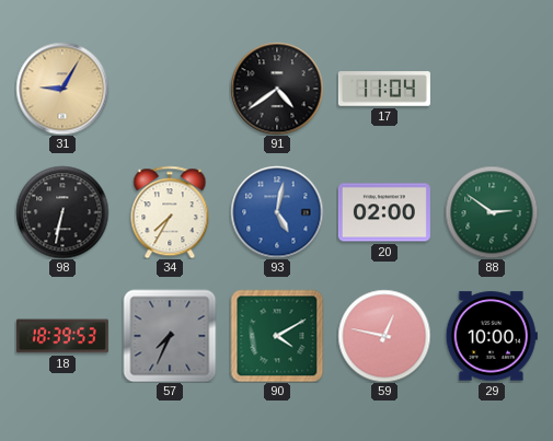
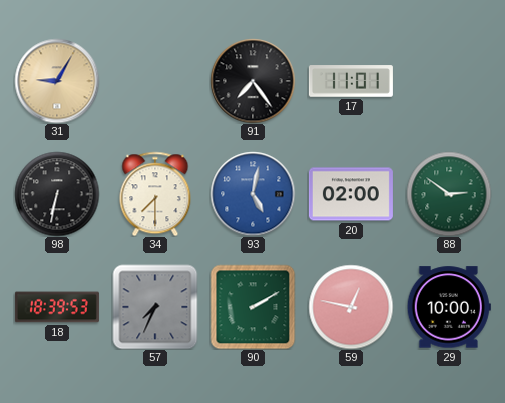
91: 4:39 -> 7:24
17: 11:04 -> 11:01
34: 7:35 -> 7:30
90: 4:10 -> 2:10
